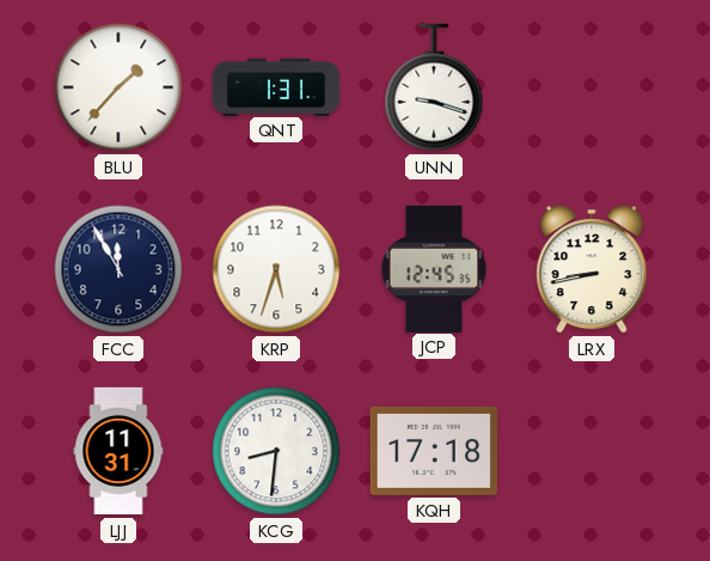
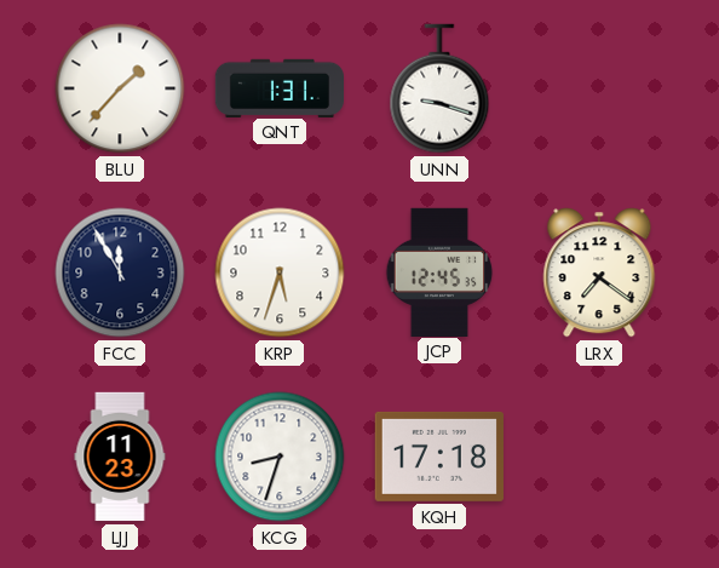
LRX: 8:43 -> 7:21
LJJ: 11:31 -> 11:23
KCG: 8:31 -> 8:33
